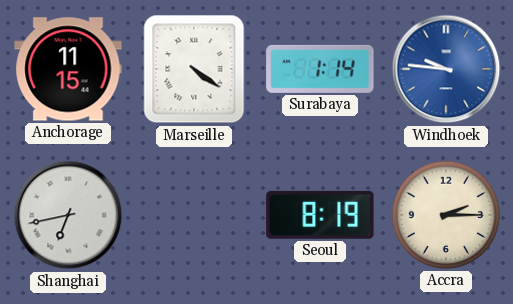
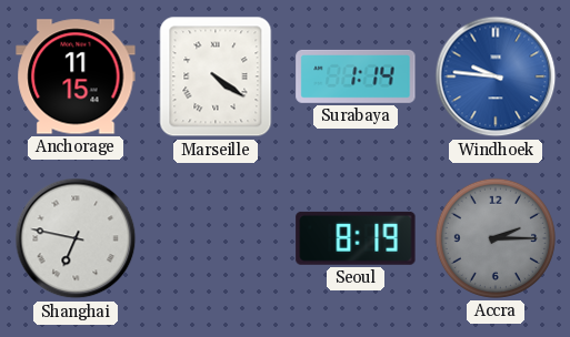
Shanghai: 6:43 -> 6:47
Accra dial: cream -> grey
